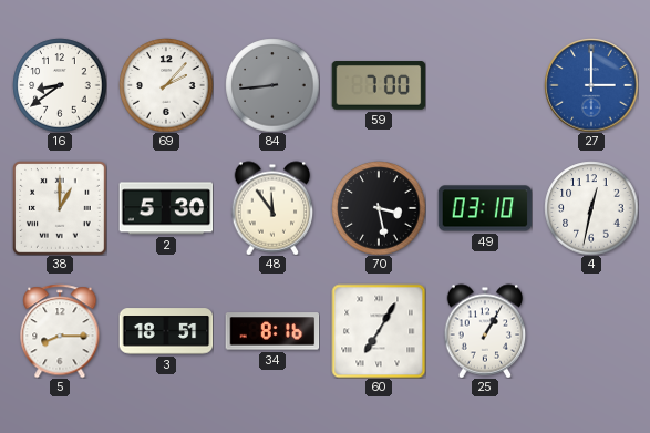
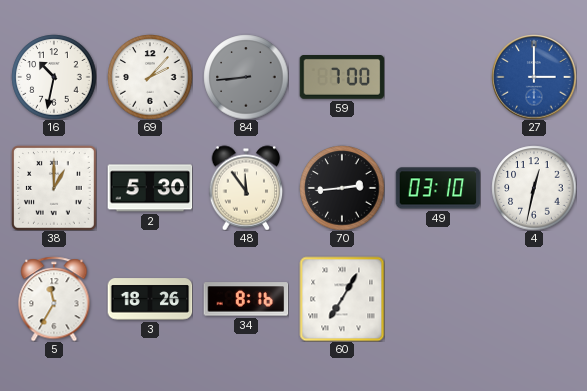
16: 8:39 -> 10:32
70: 3:28 -> 2:44
5: 8:15 -> 11:35
3: 18:51 -> 18:26
25: 1:05 -> none
